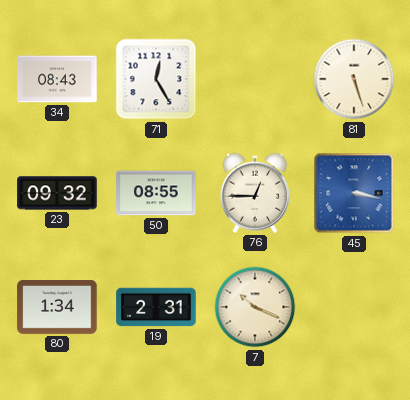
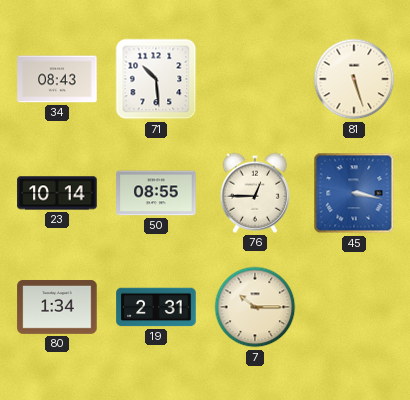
71: 12:25 -> 10:29
23: 09:32 -> 10:14
7: 10:19 -> 10:15
